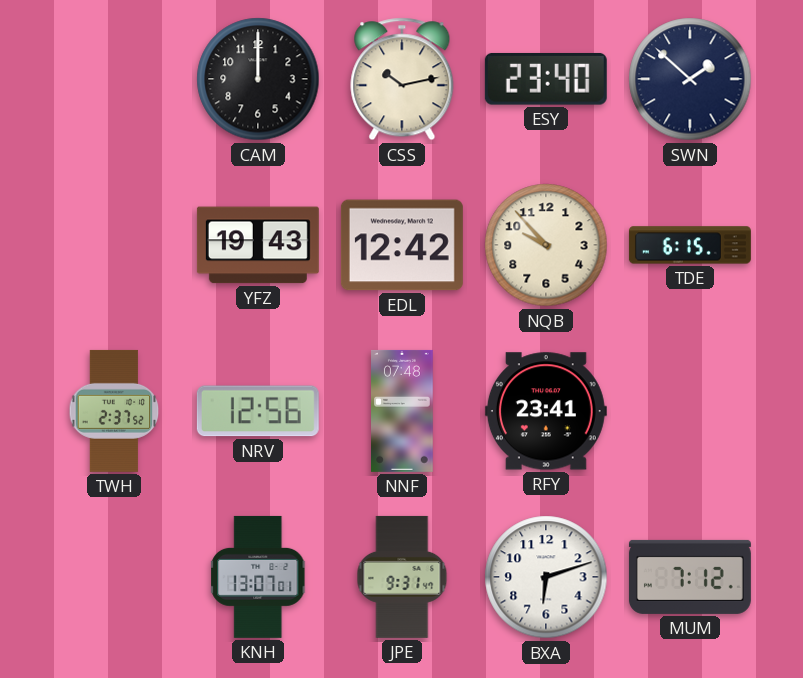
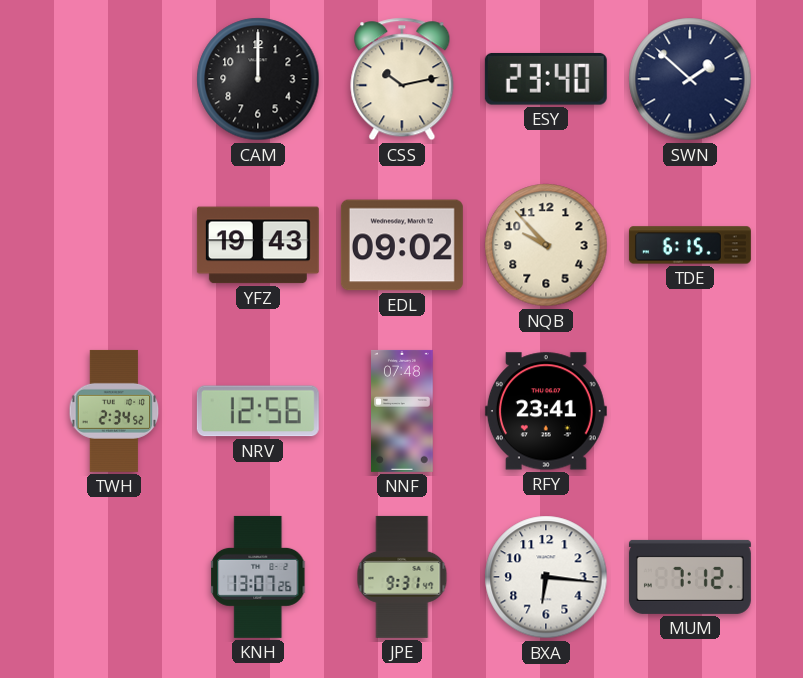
EDL: 12:42 -> 09:02
TWH: 2:37 -> 2:34
KNH: 13:07:01 -> 13:07:26
BXA: 6:12 -> 6:16
